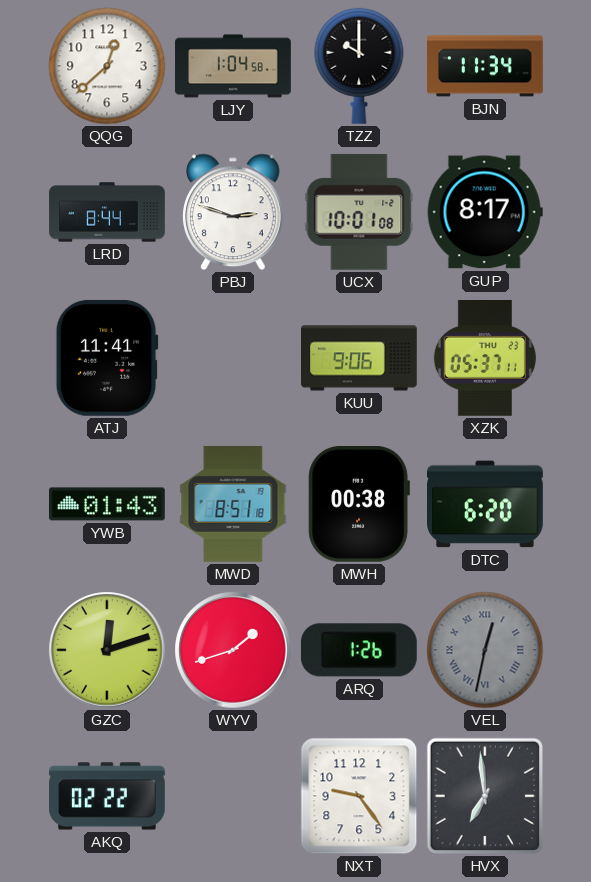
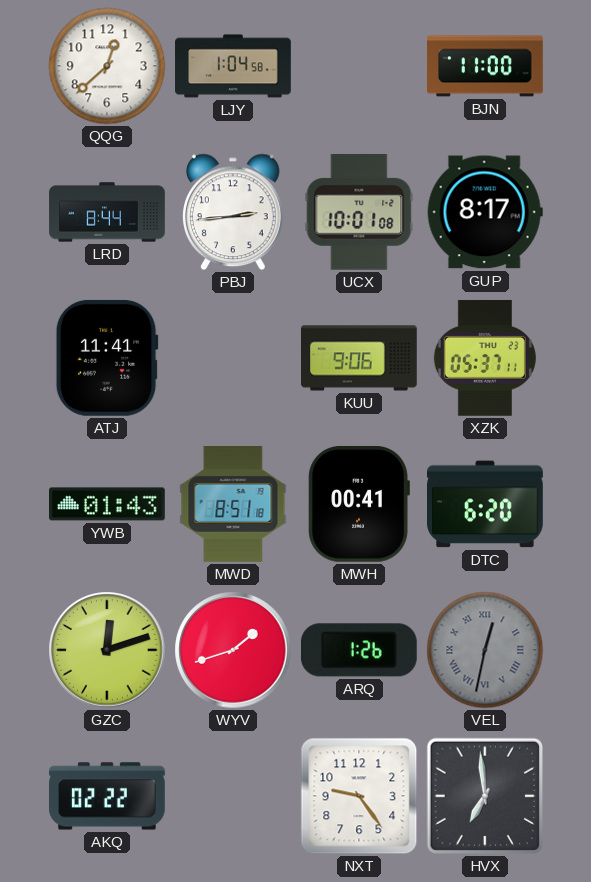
TZZ: 10:00 -> none
BJN: 11:34 -> 11:00
PBJ: 2:48 -> 2:44
MWH: 00:38 -> 00:41
